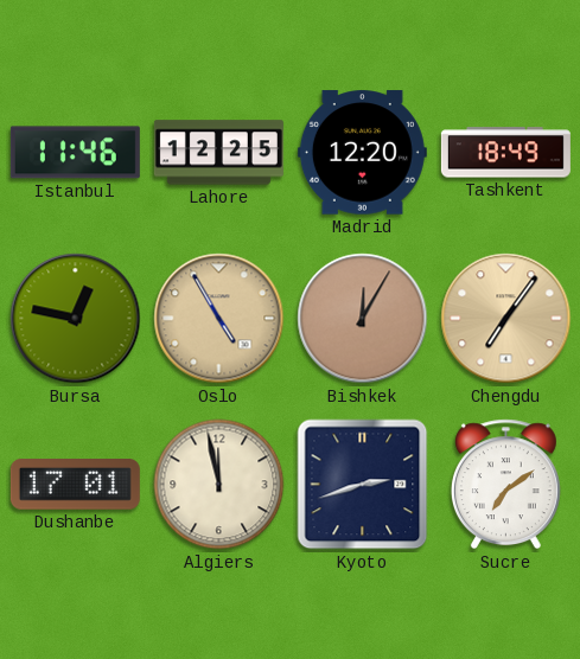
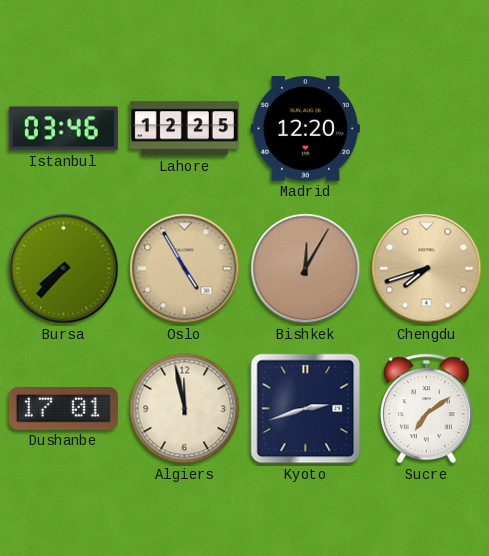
Istanbul: 11:46 -> 03:46
Tashkent: 18:49 -> none
Bursa: 12:47 -> 7:37
Chengdu: 7:06 -> 7:42
